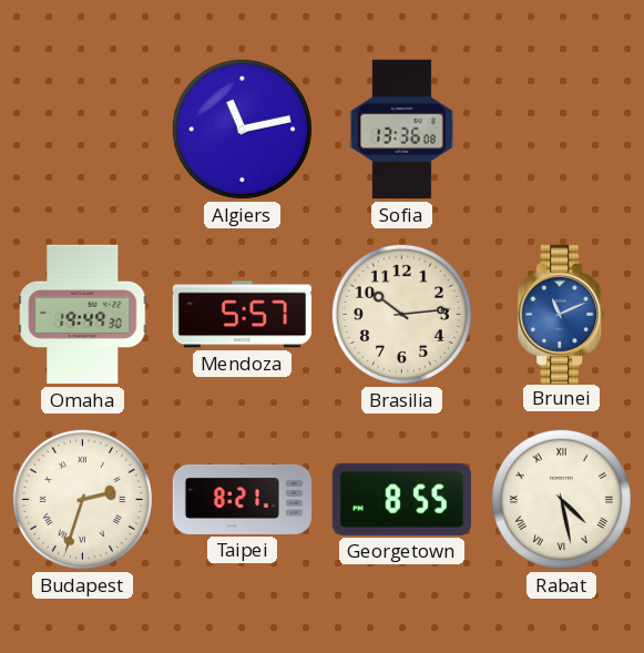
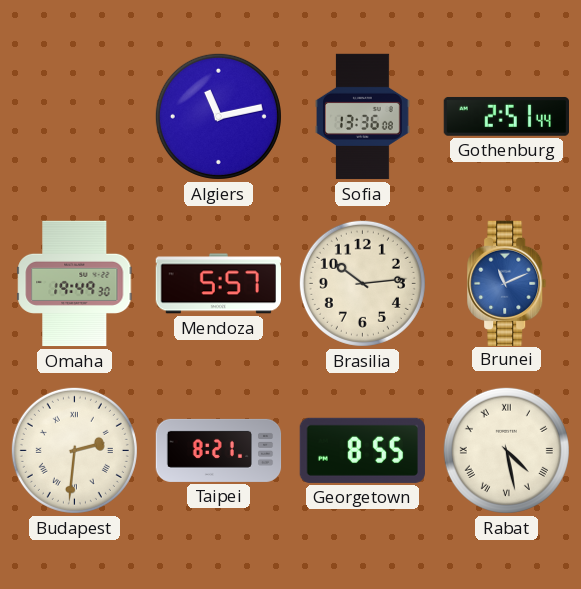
Gothenburg: none -> 2:51
Budapest: 2:33 -> 2:31
